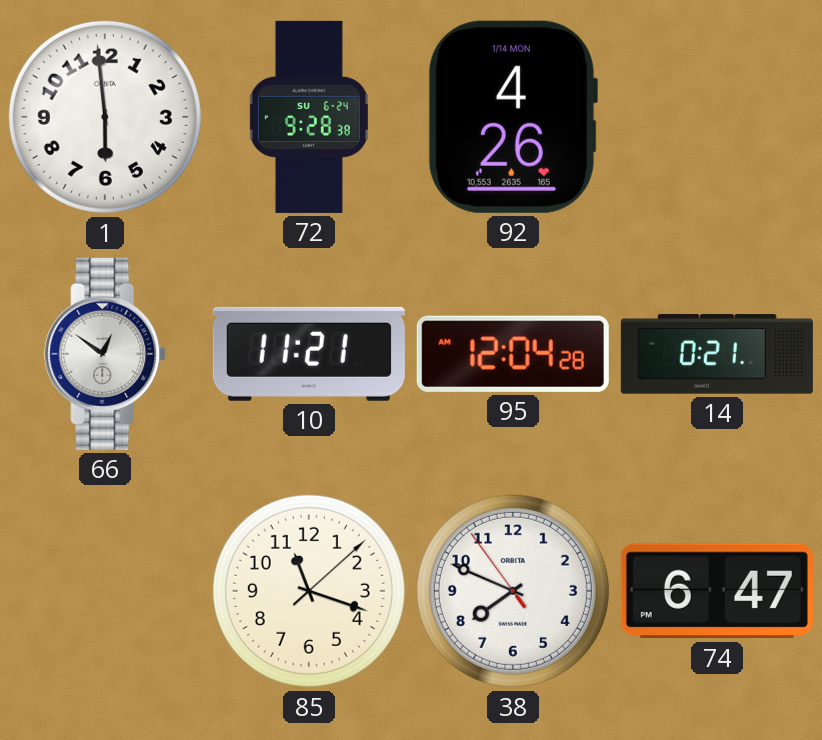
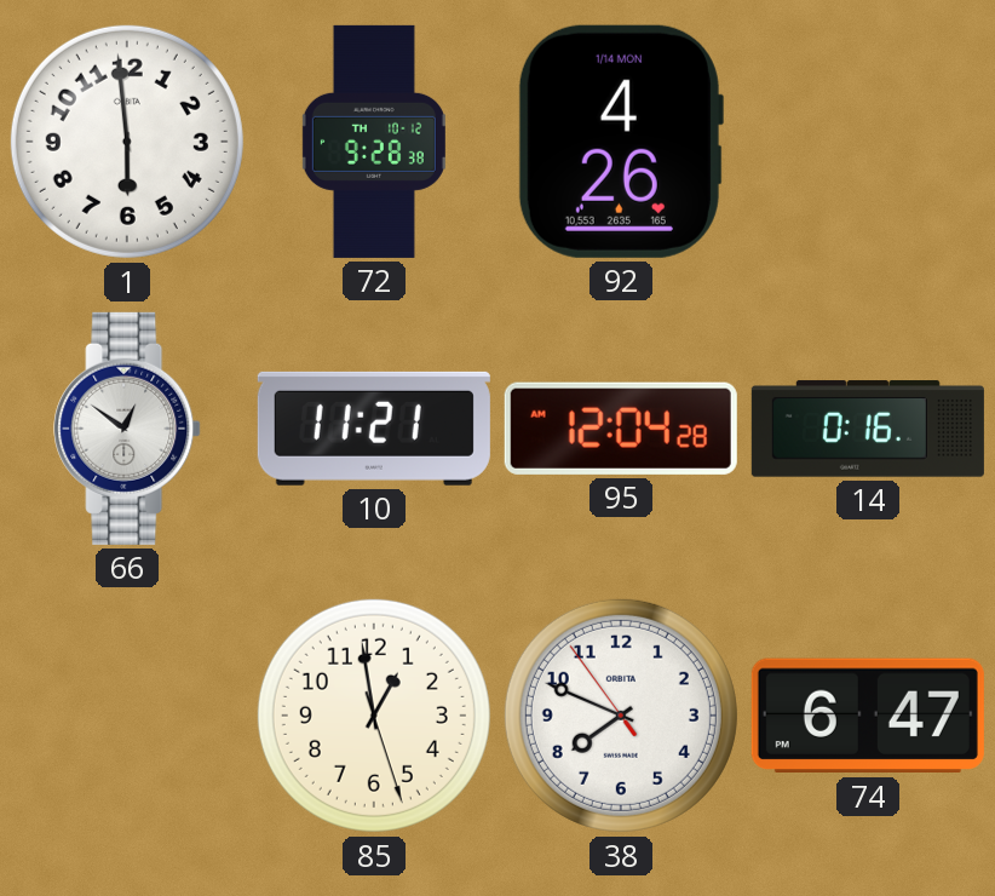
72 date: SU 6-24 -> TH 10-12
14: 0:21 -> 0:16
85: 11:18 -> 12:58
